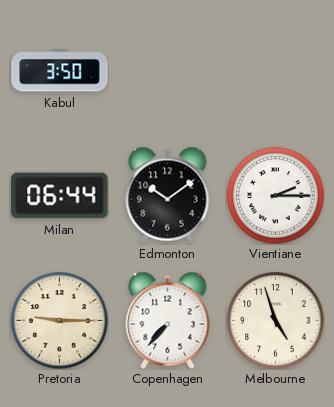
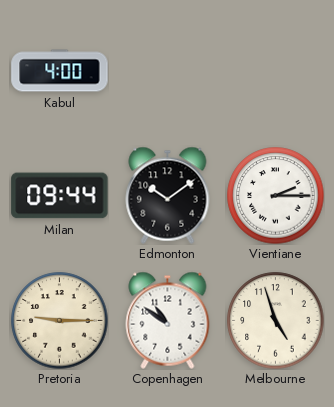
Kabul: 3:50 -> 4:00
Milan: 06:44 -> 09:44
Copenhagen: 7:37 -> 10:51
